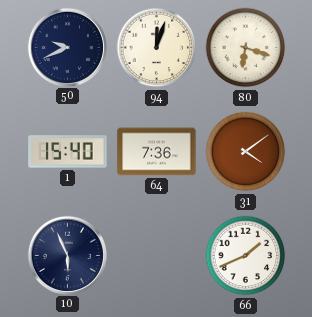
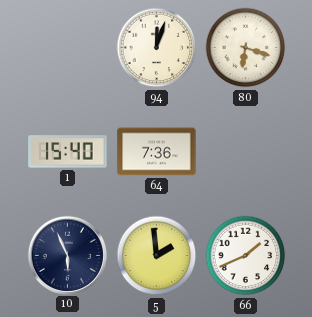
50: 9:41 -> none
31: 4:09 -> none
5: none -> 1:59
